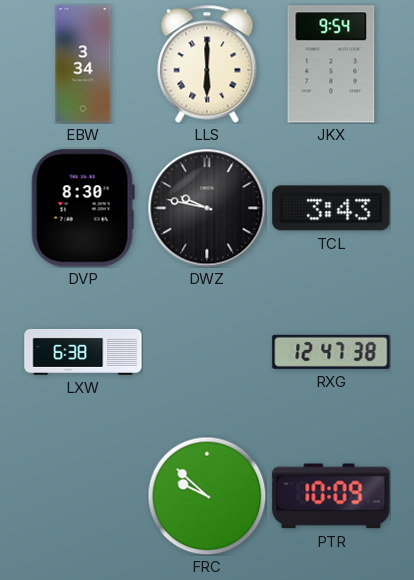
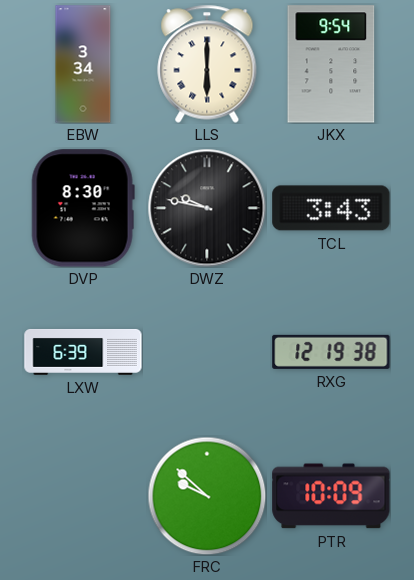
LXW: 6:38 -> 6:39
RXG: 12:47 -> 12:19
